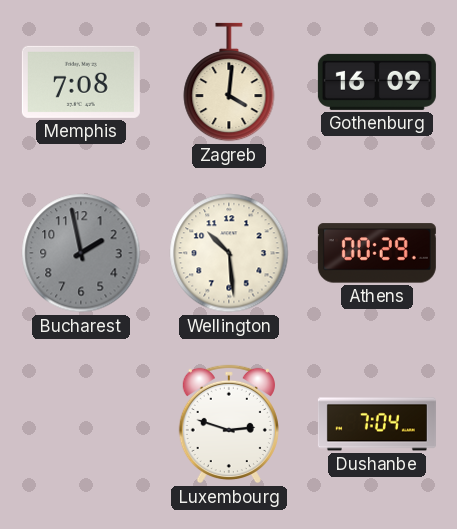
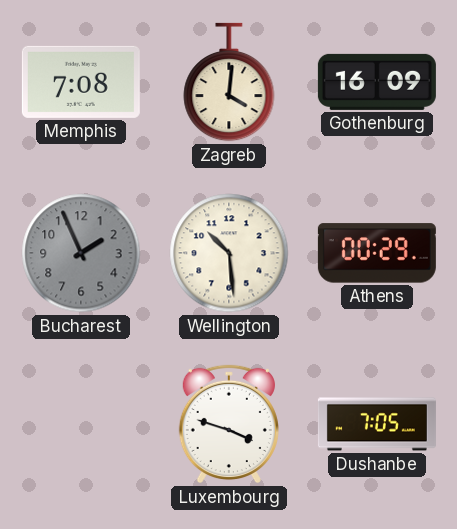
Bucharest: 1:58 -> 1:56
Luxembourg: 2:48 -> 3:48
Dushanbe: 7:04 -> 7:05
